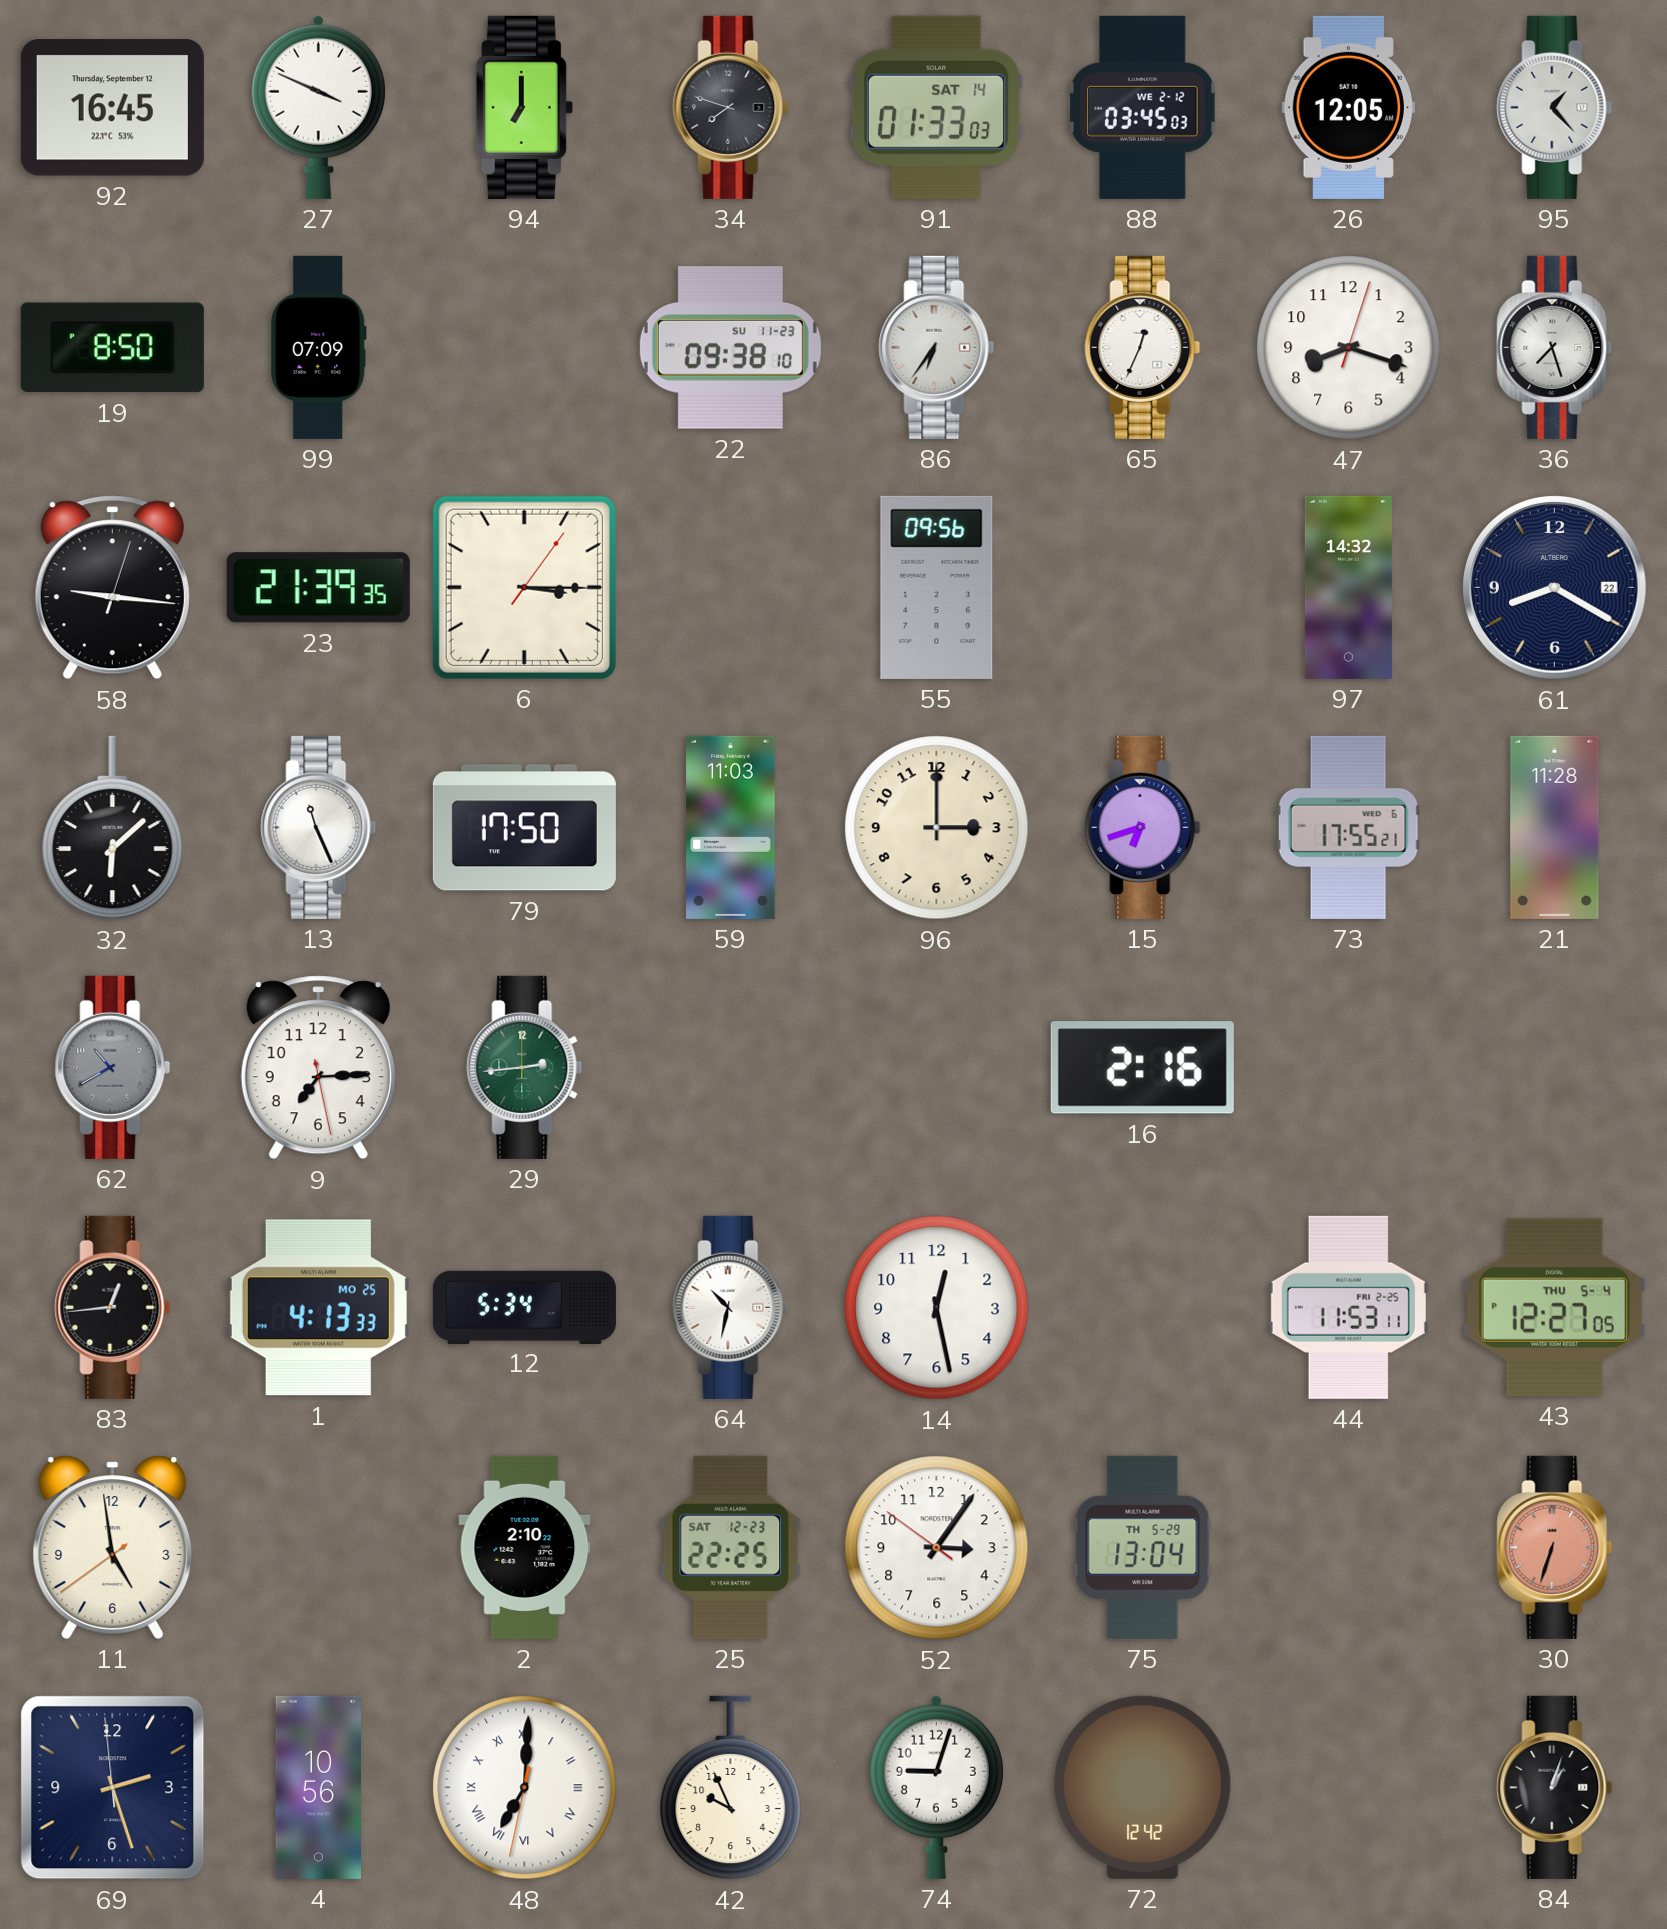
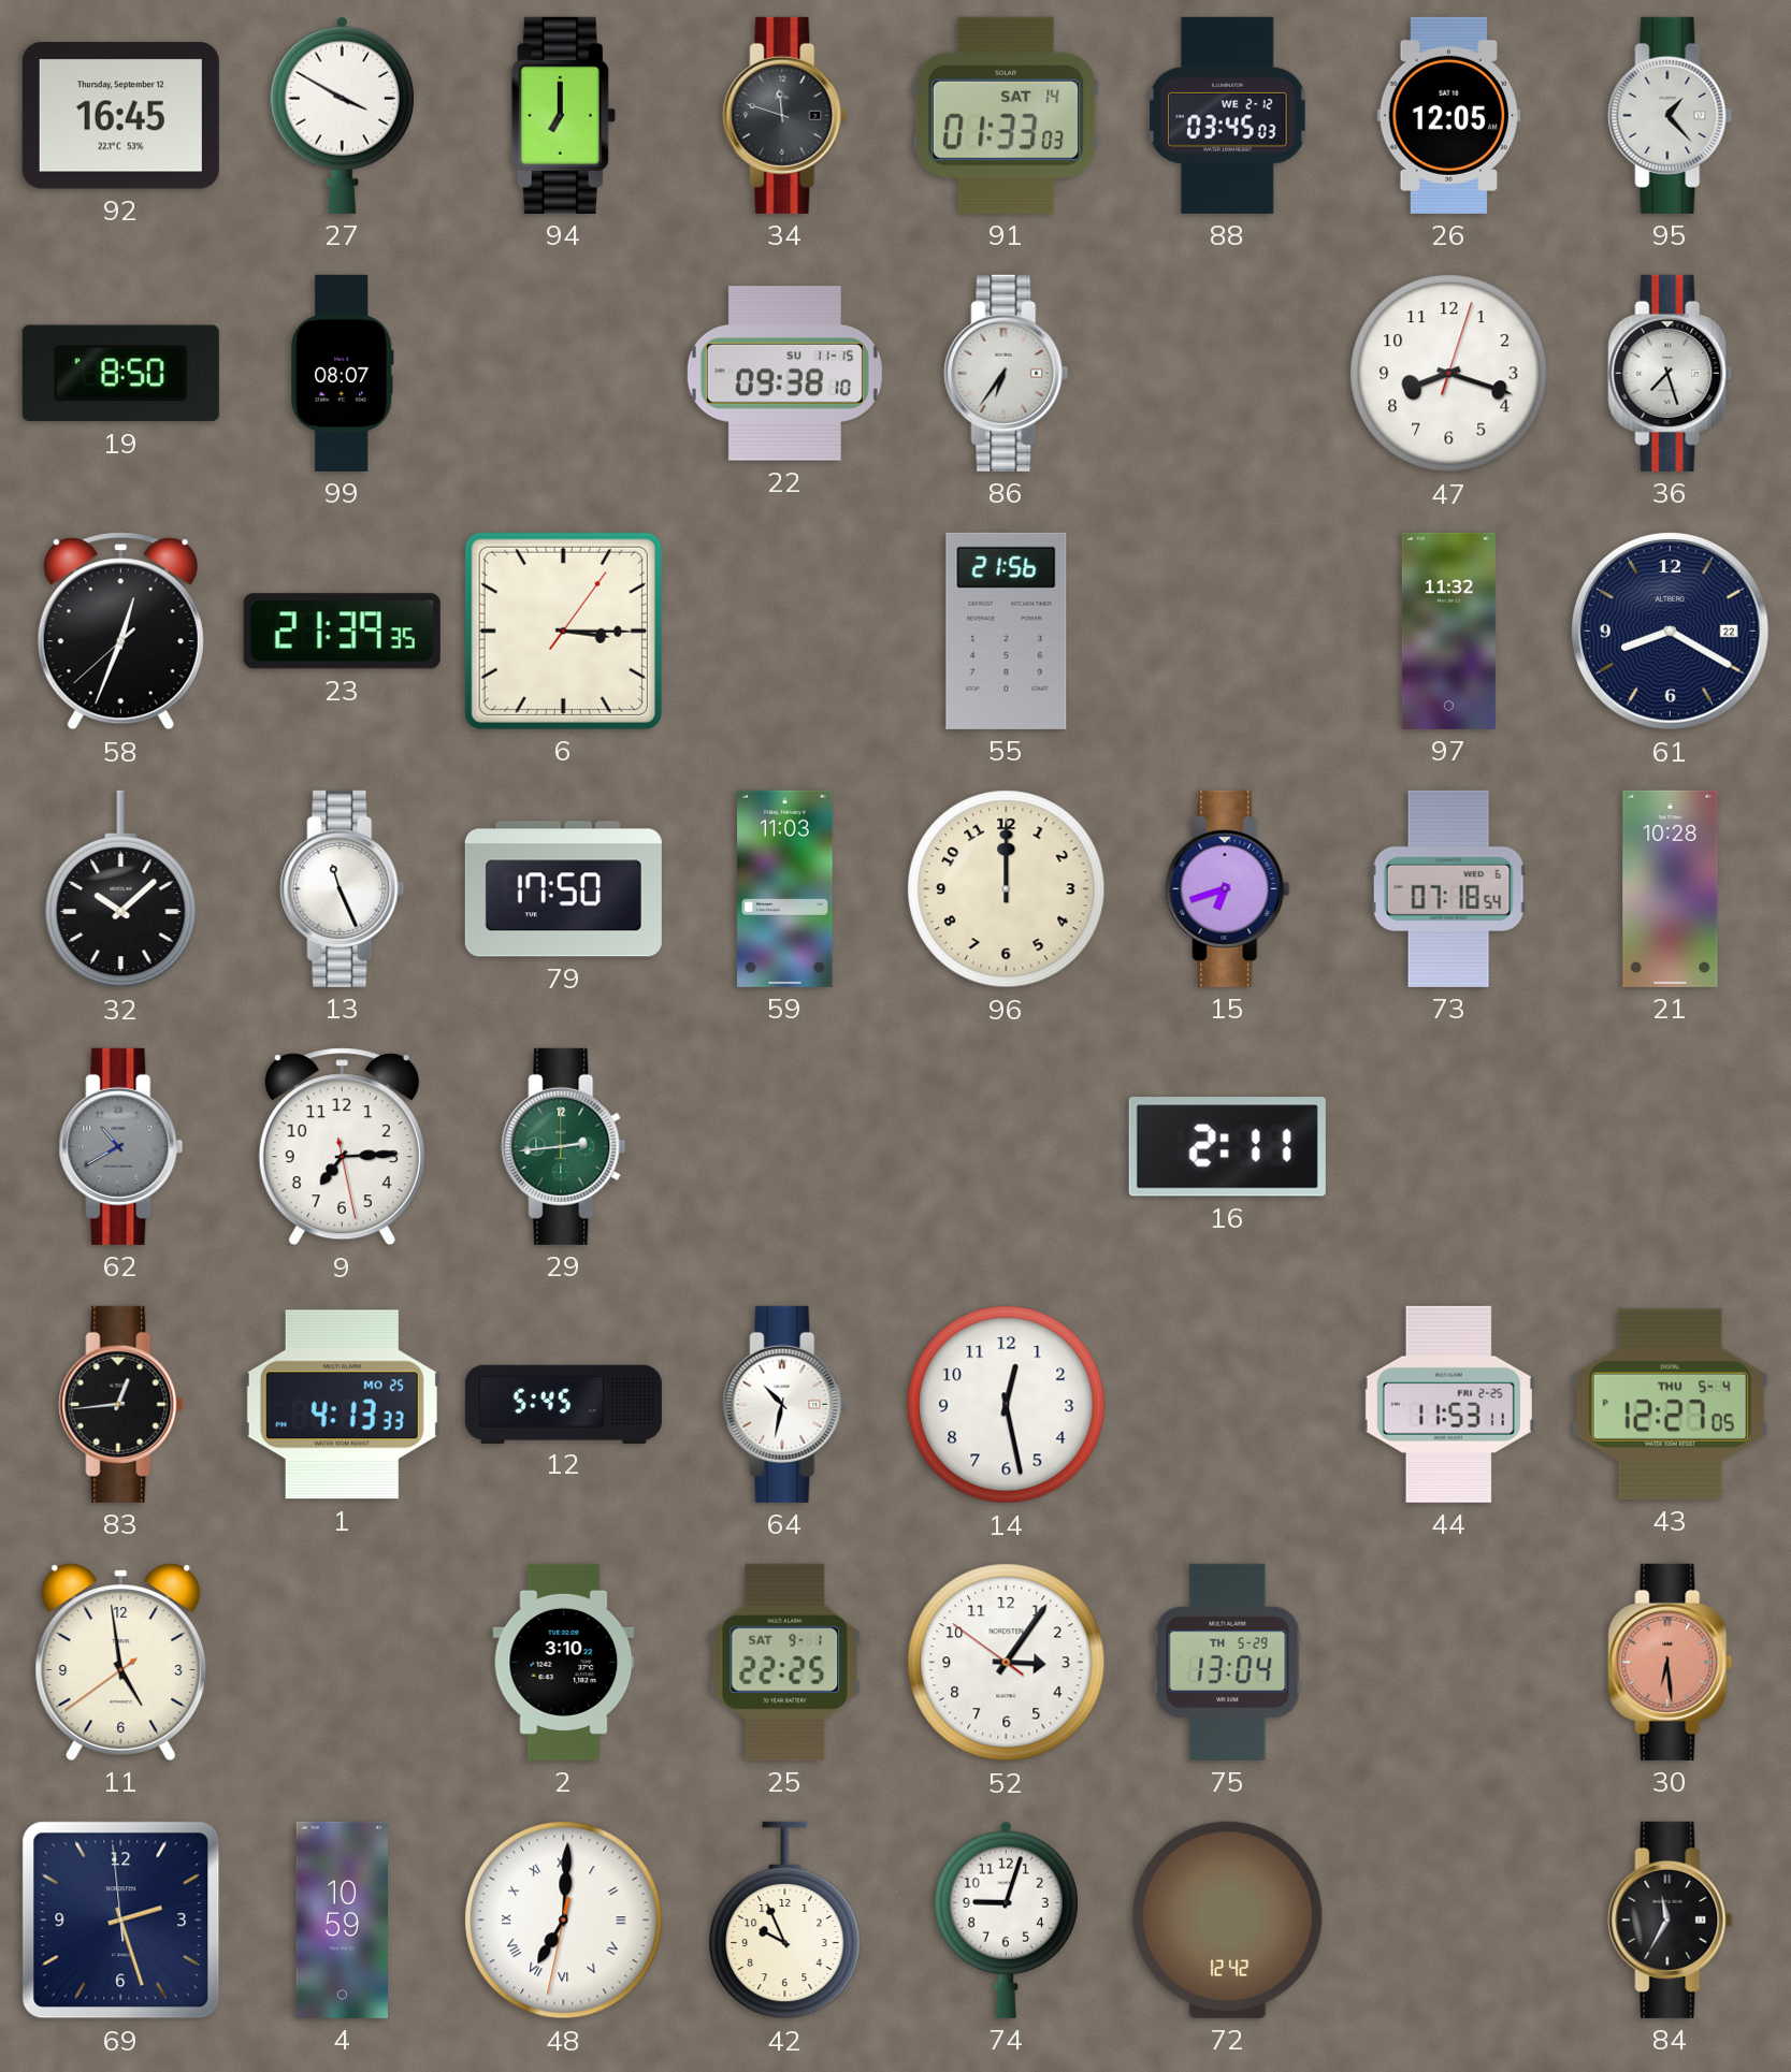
27: 3:49 -> 3:50
34: 7:48 -> 11:48
99: 07:09 -> 08:07
22 date: SU 11-23 -> SU 11-15
65: 12:34 -> none
58: 9:16 -> 12:33
55: 09:56 -> 21:56
97: 14:32 -> 11:32
32: 6:08 -> 10:08
96: 3:00 -> 12:00
73: 17:55 -> 07:18
21: 11:28 -> 10:28
16: 2:16 -> 2:11
12: 5:34 -> 5:45
2: 2:10 -> 3:10
25 date: SAT 12-23 -> SAT 9-1
30: 6:33 -> 6:29
4: 10:56 -> 10:59
84: 1:03 -> 11:35
